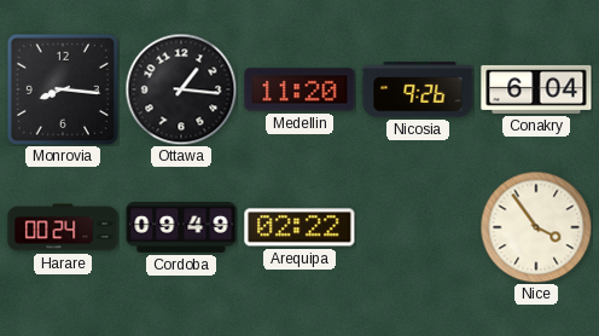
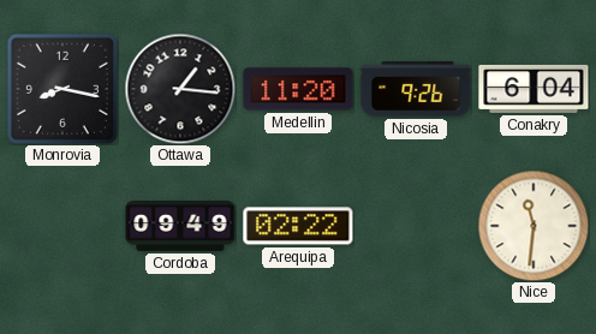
Monrovia: 8:16 -> 8:17
Harare: 00:24 -> none
Nice: 3:54 -> 11:31
